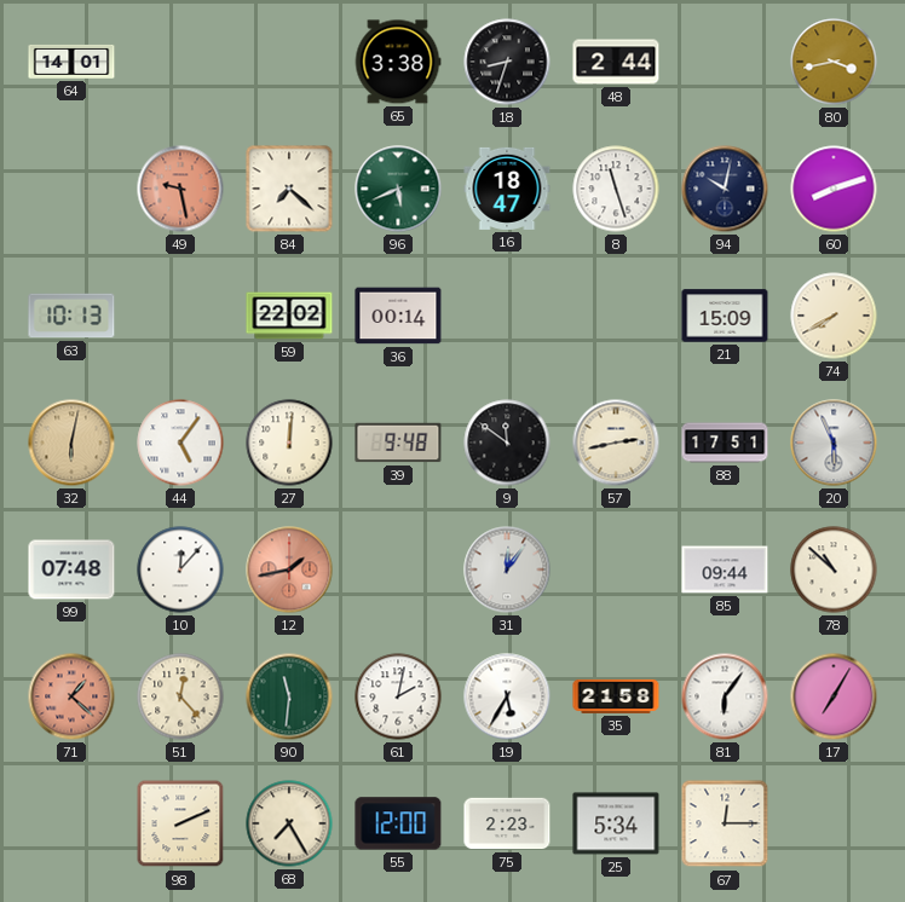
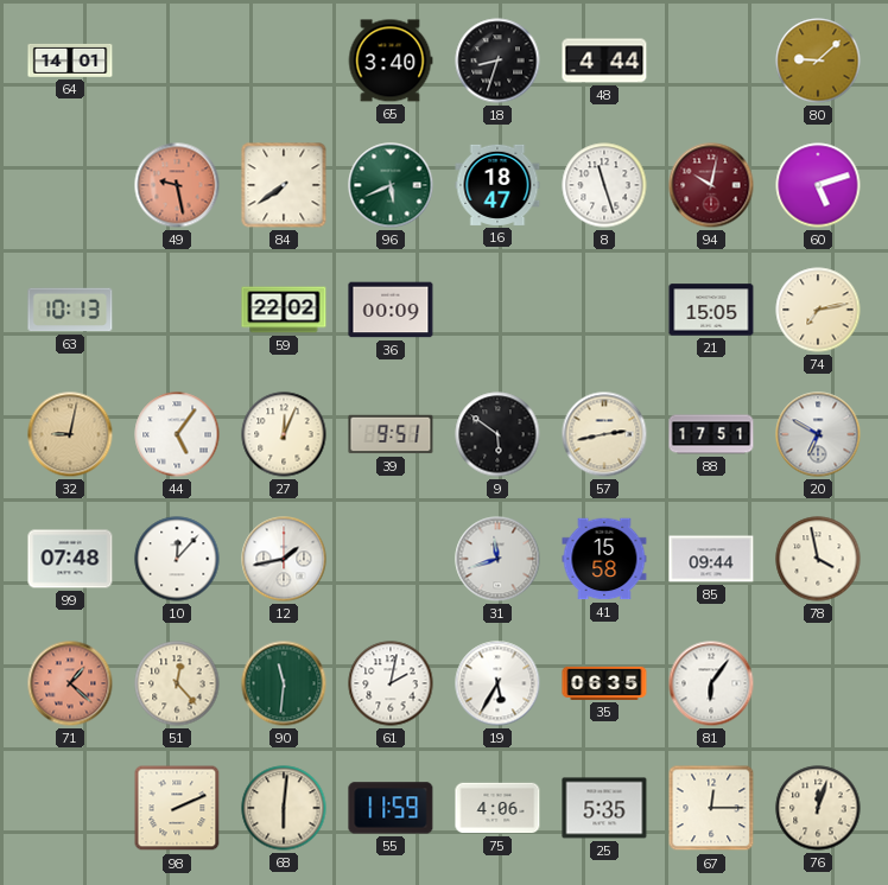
65: 3:38 -> 3:40
48: 2:44 -> 4:44
80: 3:43 -> 9:08
84: 7:22 -> 7:39
94 dial: navy -> burgundy
60: 8:12 -> 5:12
36: 00:14 -> 00:09
21: 15:09 -> 15:05
74: 7:40 -> 7:13
32: 6:02 -> 9:02
27: 12:01 -> 12:04
39: 9:48 -> 9:51
9: 11:51 -> 5:51
20: 5:56 -> 6:50
12 dial: salmon -> white
31: 12:06 -> 11:42
41: none -> 15:58
78: 10:52 -> 3:58
35: 21:58 -> 06:35
17: 7:05 -> none
68: 7:25 -> 6:01
55: 12:00 -> 11:59
75: 2:23 -> 4:06
25: 5:34 -> 5:35
76: none -> 12:03
